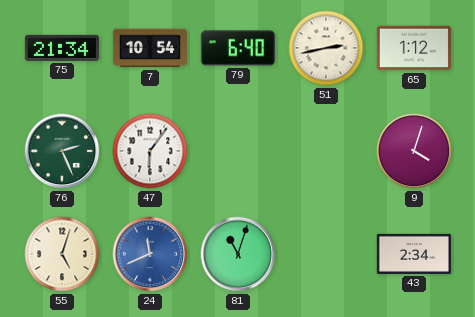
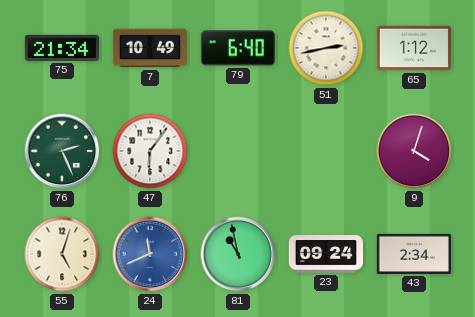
7: 10:54 -> 10:49
81: 11:03 -> 10:58
23: none -> 09:24
